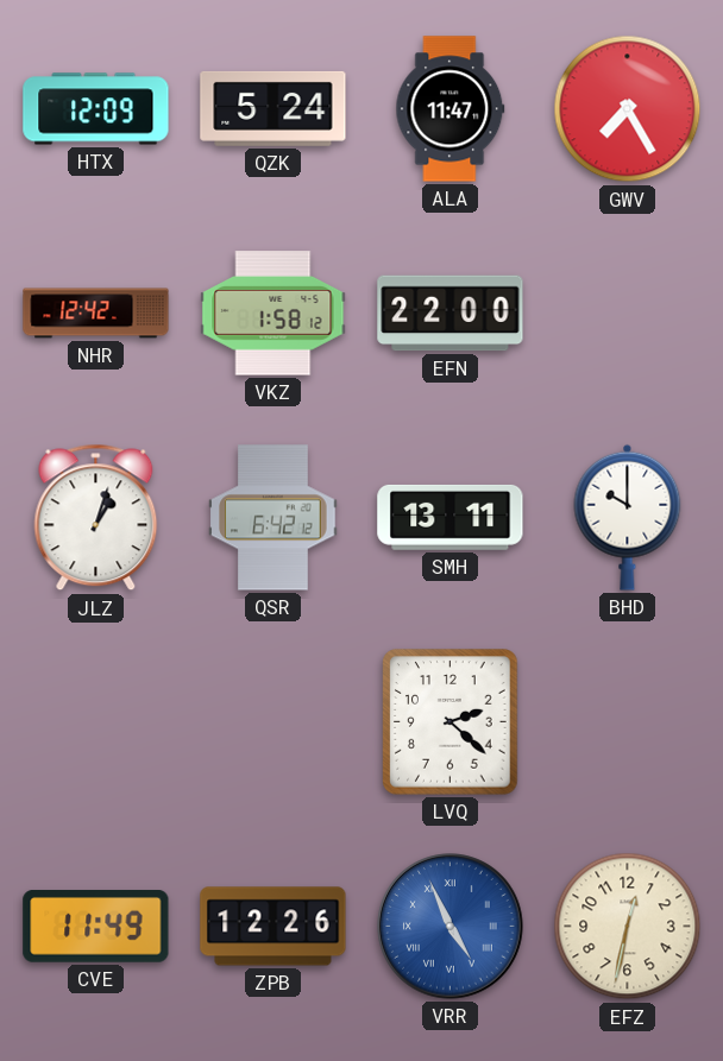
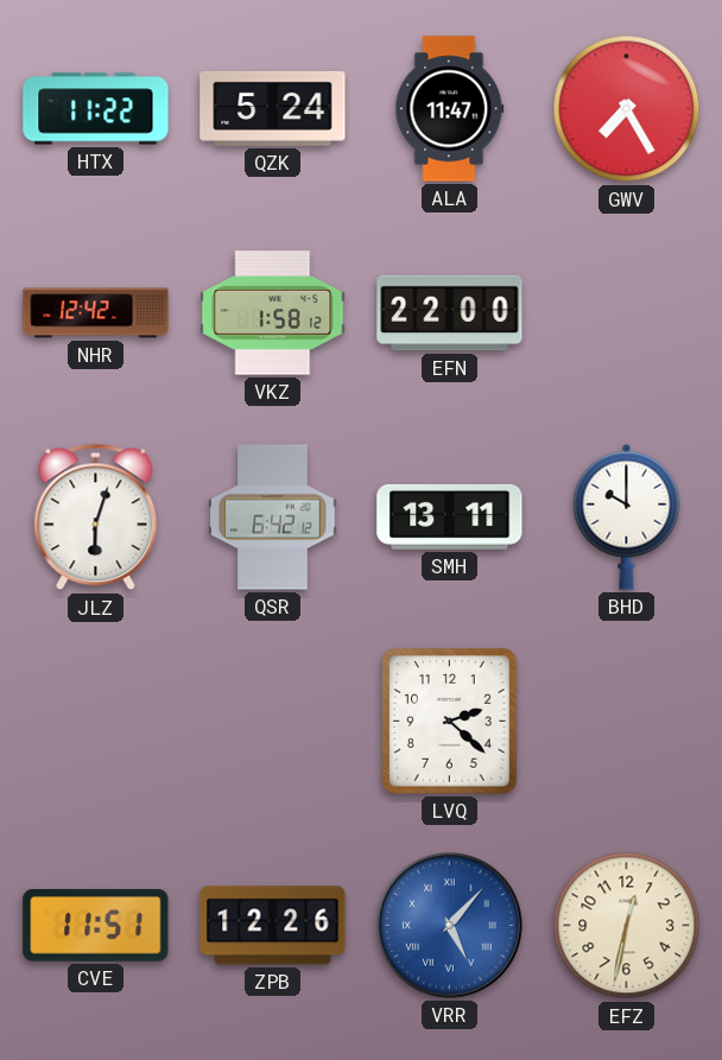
HTX: 12:09 -> 11:22
JLZ: 1:03 -> 6:03
CVE: 11:49 -> 11:51
VRR: 4:56 -> 5:07
